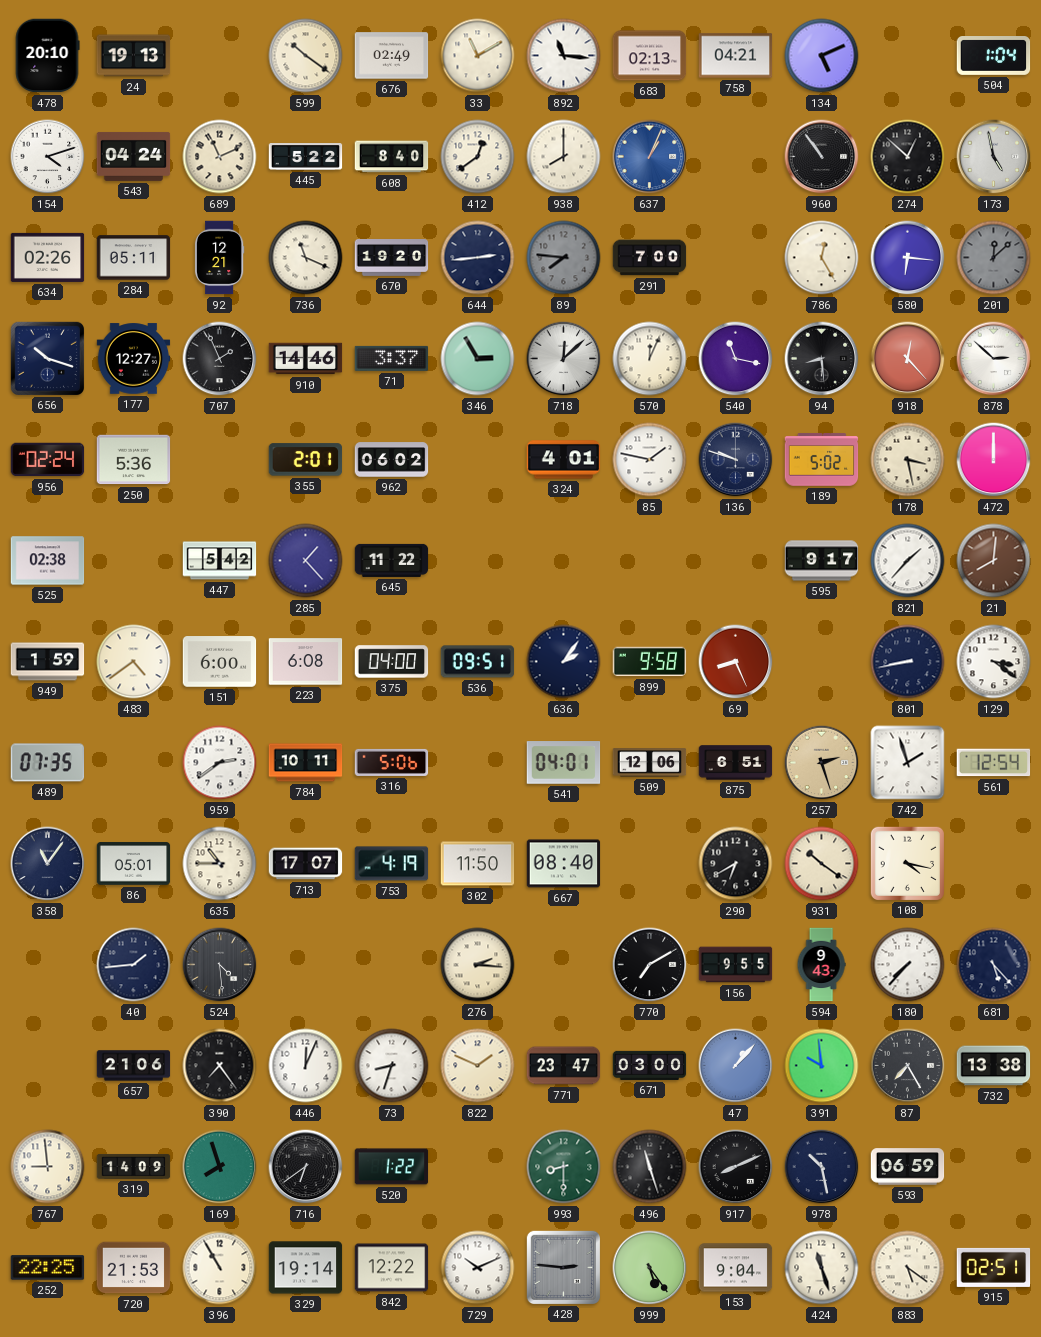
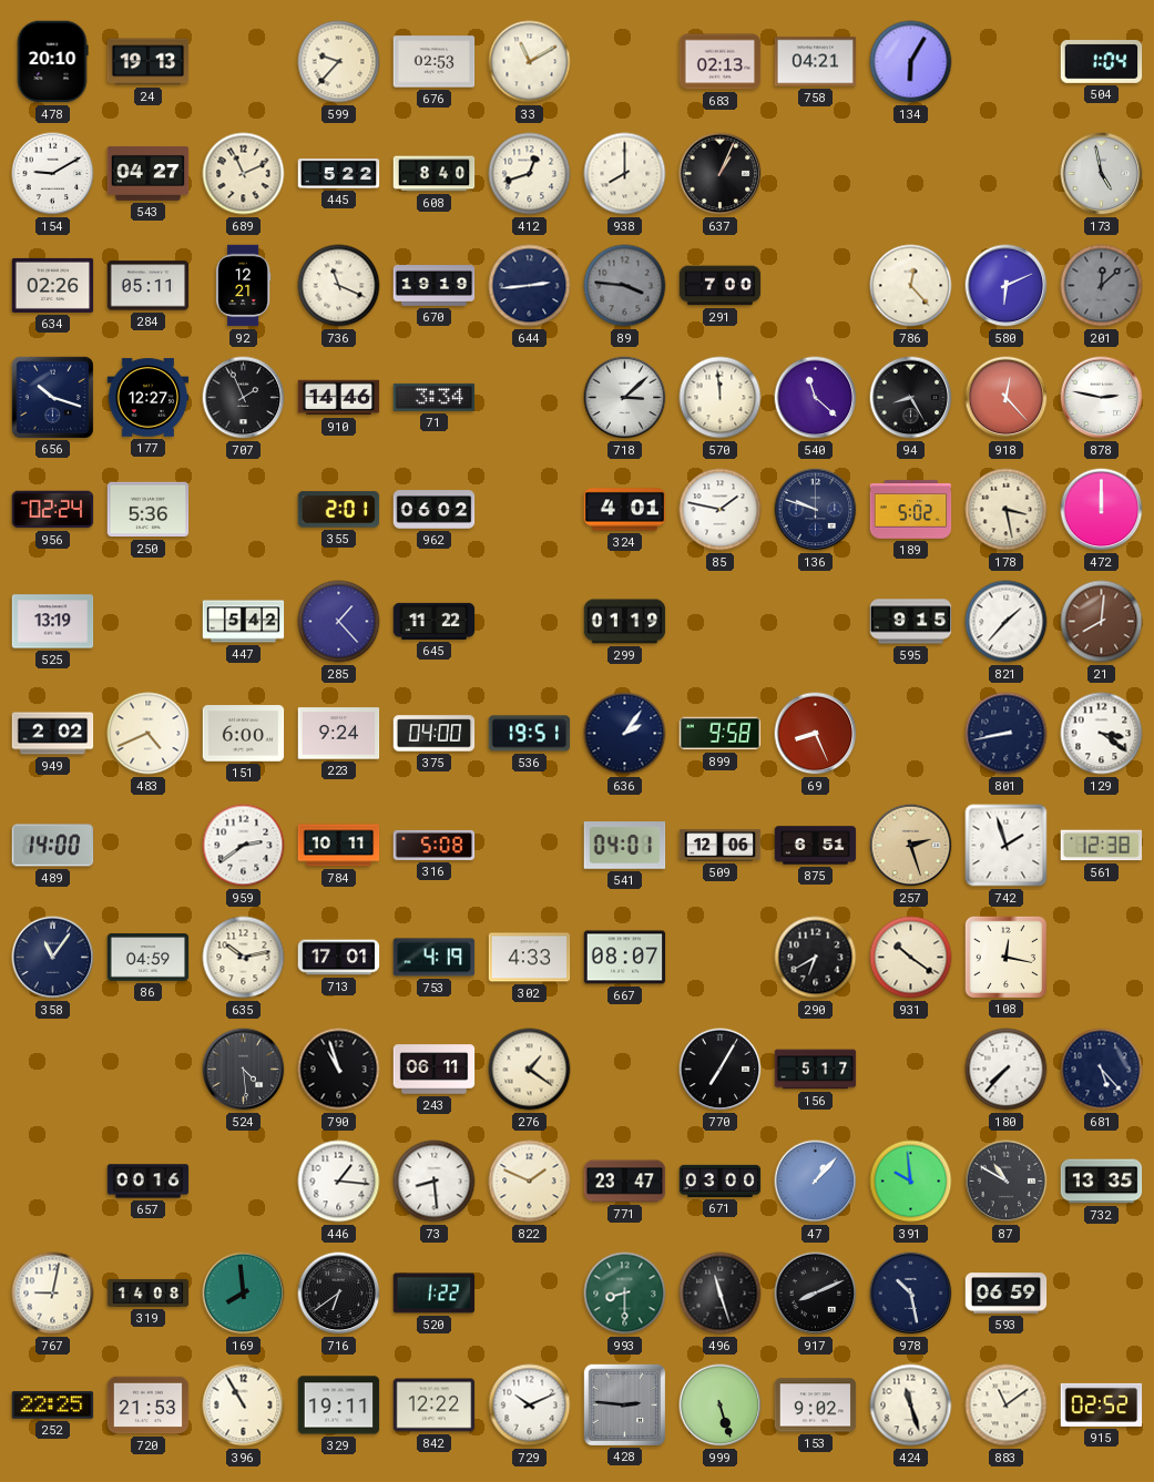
599: 10:21 -> 9:37
676: 02:49 -> 02:53
892: 11:16 -> none
134: 5:11 -> 6:05
154: 4:12 -> 9:10
543: 04:24 -> 04:27
412: 12:39 -> 12:42
637 dial: blue -> black
960: 10:54 -> none
274: 12:52 -> none
670: 19:20 -> 19:19
89: 7:46 -> 3:46
786: 12:25 -> 12:23
580: 6:16 -> 6:11
71: 3:37 -> 3:34
346: 2:55 -> none
718: 12:08 -> 3:08
570: 12:04 -> 11:59
540: 11:17 -> 11:22
94: 8:29 -> 8:25
878: 2:52 -> 2:47
525: 02:38 -> 13:19
299: none -> 01:19
595: 9:17 -> 9:15
949: 1:59 -> 2:02
483: 4:39 -> 4:41
223: 6:08 -> 9:24
536: 09:51 -> 19:51
489: 07:35 -> 14:00
316: 5:06 -> 5:08
561: 12:54 -> 12:38
86: 05:01 -> 04:59
635: 10:45 -> 10:13
713: 17:07 -> 17:01
302: 11:50 -> 4:33
667: 08:40 -> 08:07
108: 4:17 -> 12:17
40: 1:44 -> none
790: none -> 10:57
243: none -> 06:11
276: 2:16 -> 1:21
770: 7:10 -> 7:05
156: 9:55 -> 5:17
594: 9:43 -> none
657: 21:06 -> 00:16
390: 7:24 -> none
446: 12:04 -> 1:16
73: 8:33 -> 8:29
87: 7:25 -> 10:50
732: 13:38 -> 13:35
767: 8:59 -> 9:02
319: 14:09 -> 14:08
169: 7:57 -> 7:59
329: 19:14 -> 19:11
999: 5:24 -> 5:27
153: 9:04 -> 9:02
883: 5:21 -> 11:09
915: 02:51 -> 02:52
